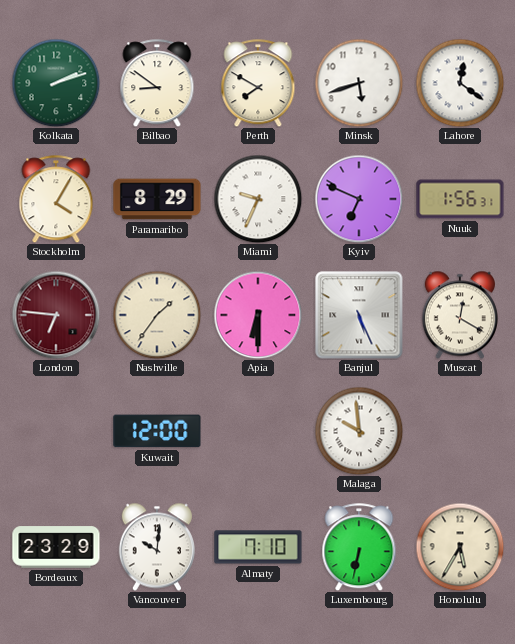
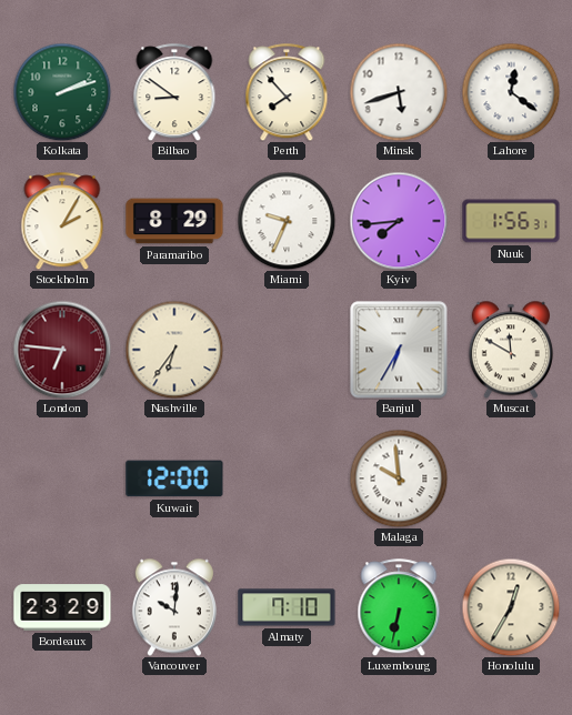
Perth: 7:50 -> 7:53
Stockholm: 4:05 -> 2:05
Kyiv: 6:49 -> 7:44
Nashville: 1:36 -> 6:36
Apia: 6:30 -> none
Banjul: 5:26 -> 6:35
Muscat: 12:20 -> 11:50
Honolulu: 5:35 -> 12:35
